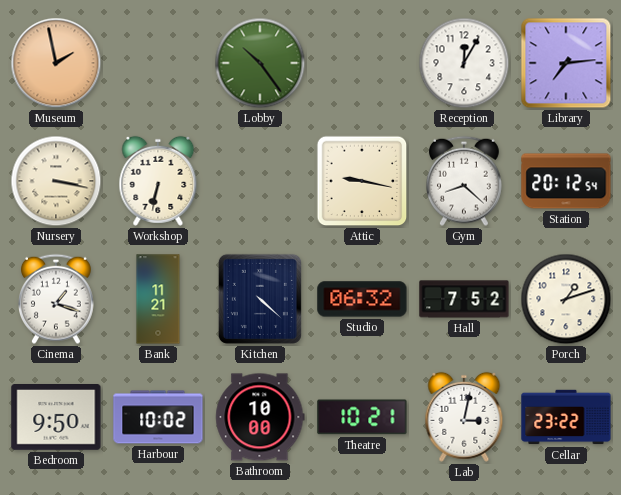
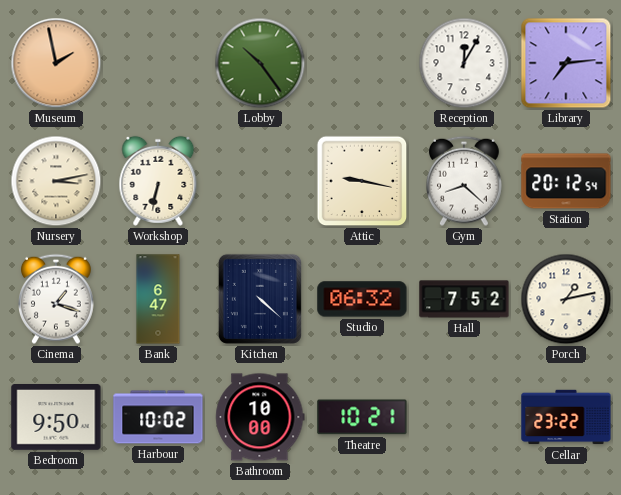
Nursery: 3:17 -> 3:13
Bank: 11:21 -> 6:47
Porch: 1:12 -> 1:13
Lab: 3:02 -> none
